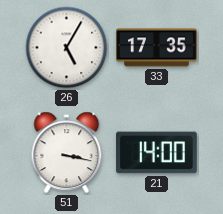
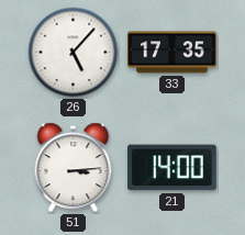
26: 5:05 -> 5:07
51: 3:17 -> 3:14
